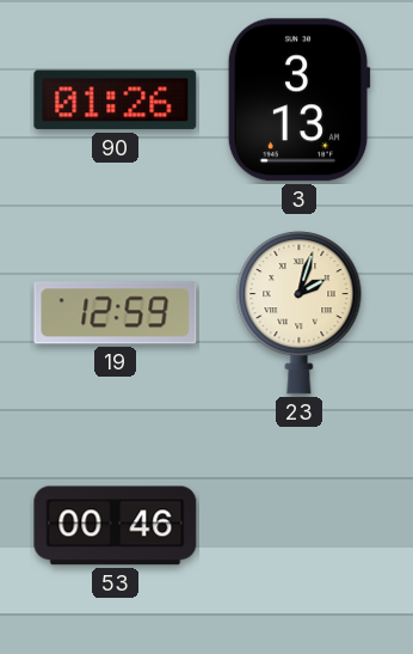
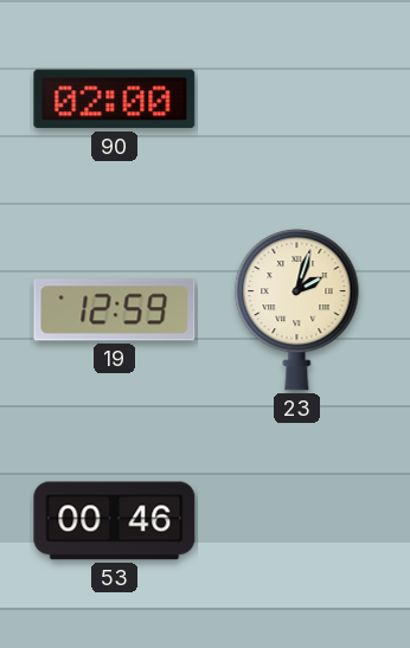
90: 01:26 -> 02:00
3: 3:13 -> none
